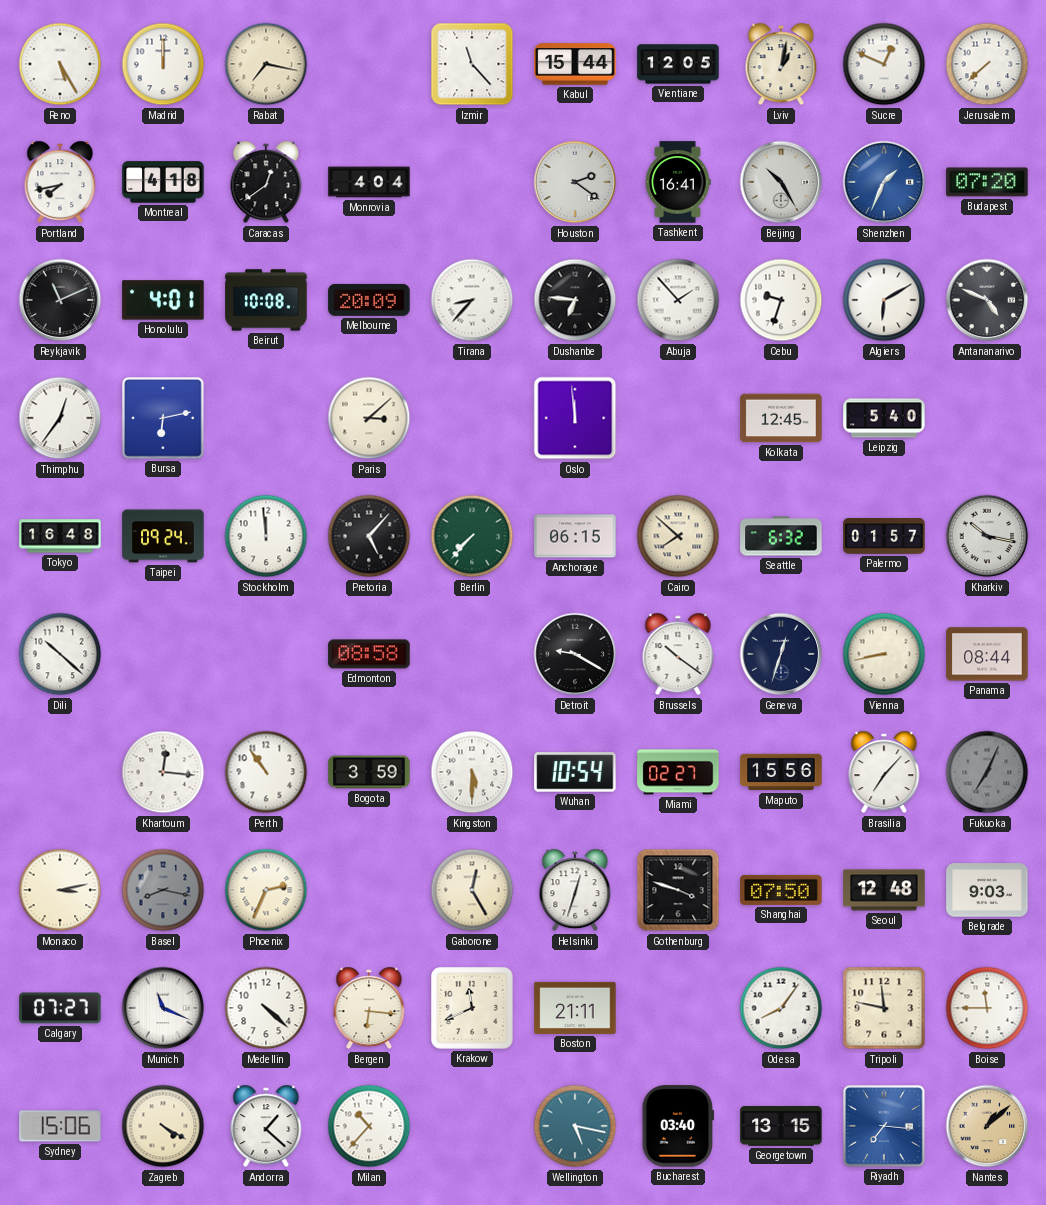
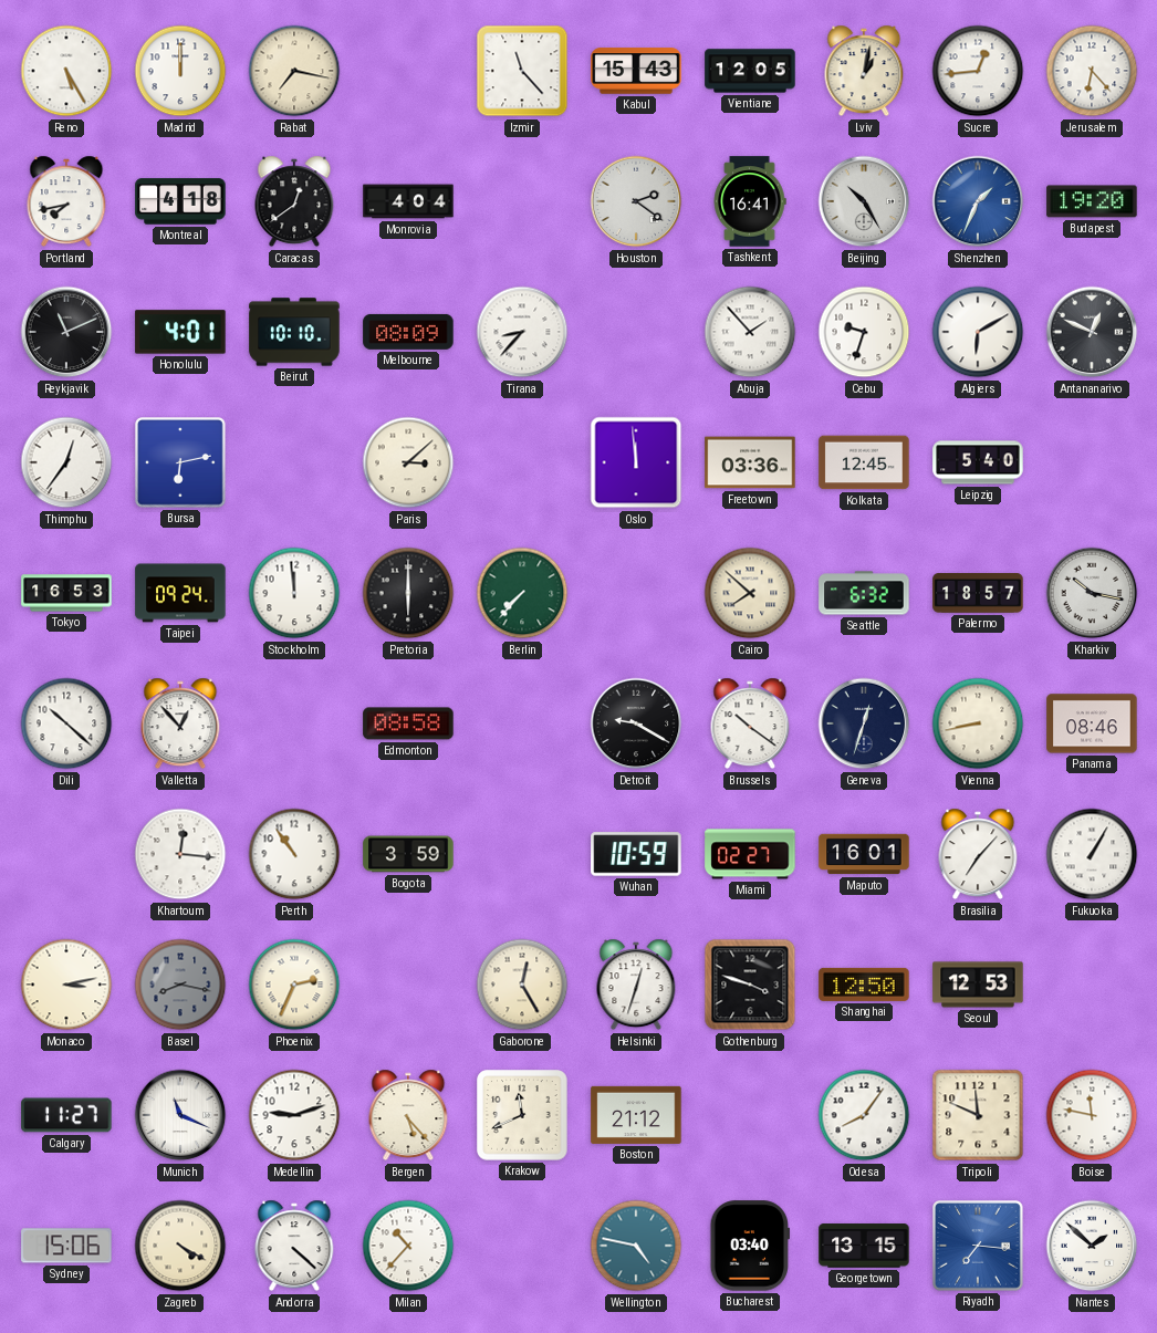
Kabul: 15:44 -> 15:43
Sucre: 12:49 -> 12:44
Jerusalem: 7:38 -> 6:23
Budapest: 07:20 -> 19:20
Beirut: 10:08 -> 10:10
Melbourne: 20:09 -> 08:09
Dushanbe: 6:46 -> none
Antananarivo: 4:49 -> 12:49
Freetown: none -> 03:36
Tokyo: 16:48 -> 16:53
Pretoria: 5:07 -> 6:00
Anchorage: 06:15 -> none
Palermo: 01:57 -> 18:57
Valletta: none -> 12:53
Panama: 08:44 -> 08:46
Kingston: 5:30 -> none
Wuhan: 10:54 -> 10:59
Maputo: 15:56 -> 16:01
Fukuoka: 7:04 -> 1:05
Fukuoka dial: grey -> white
Shanghai: 07:50 -> 12:50
Seoul: 12:48 -> 12:53
Belgrade: 9:03 -> none
Calgary: 07:27 -> 11:27
Medellin: 4:22 -> 9:12
Bergen: 6:16 -> 5:23
Boston: 21:11 -> 21:12
Tripoli: 11:47 -> 11:49
Boise: 11:45 -> 11:47
Andorra: 1:22 -> 4:22
Wellington: 5:17 -> 4:47
Nantes: 1:08 -> 1:52
Nantes dial: champagne -> white
